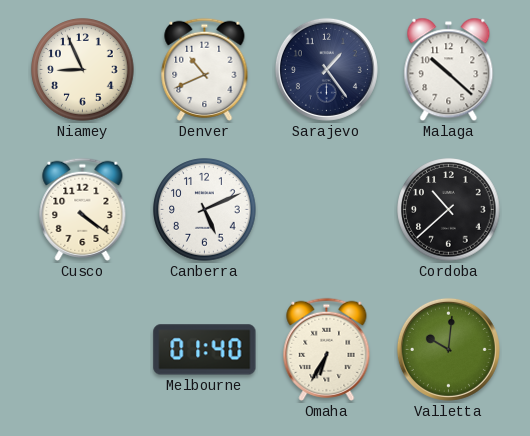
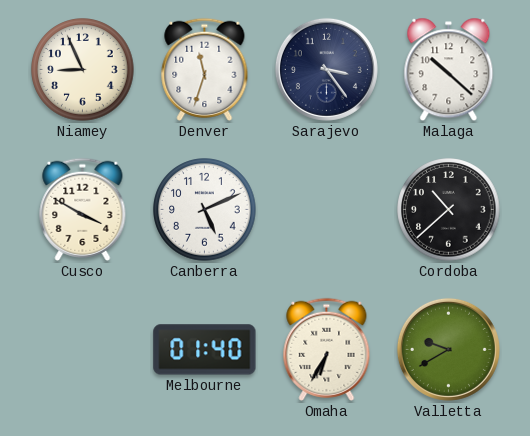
Denver: 10:41 -> 11:33
Sarajevo: 1:24 -> 3:24
Cusco: 4:21 -> 3:50
Valletta: 10:01 -> 9:40
